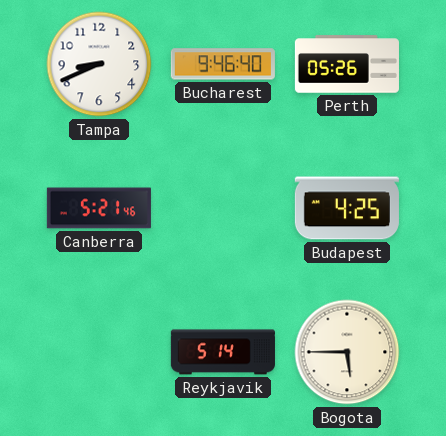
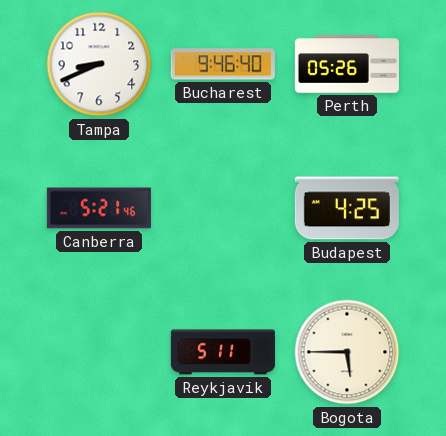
Reykjavik: 5:14 -> 5:11
